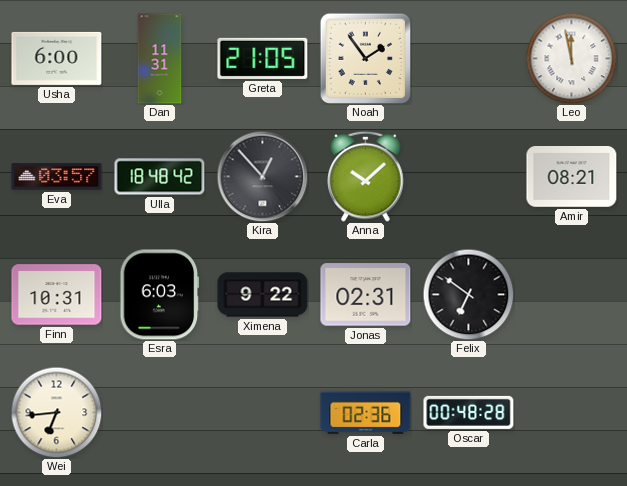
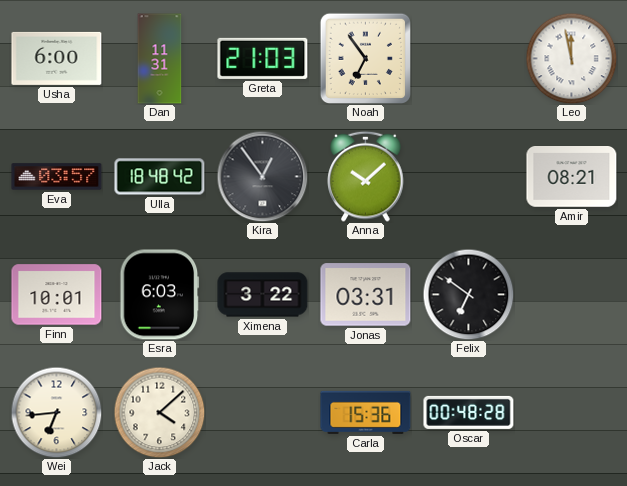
Greta: 21:05 -> 21:03
Noah: 1:54 -> 6:54
Kira: 12:53 -> 12:54
Finn: 10:31 -> 10:01
Ximena: 9:22 -> 3:22
Jonas: 02:31 -> 03:31
Jack: none -> 4:08
Carla: 02:36 -> 15:36
